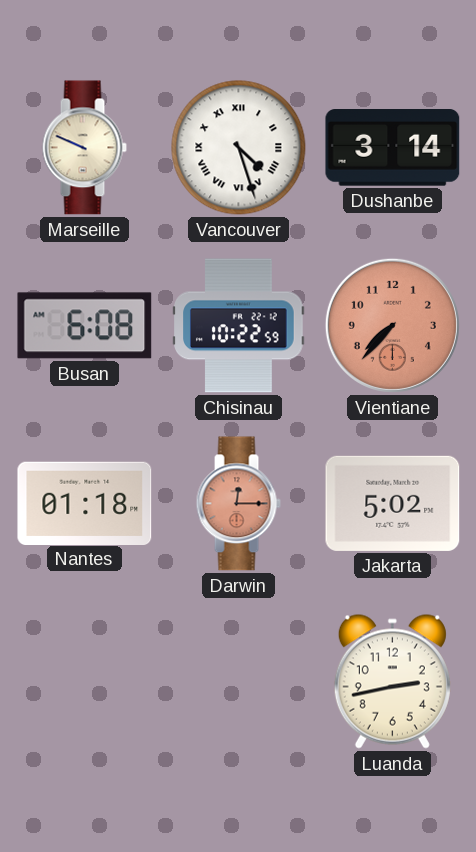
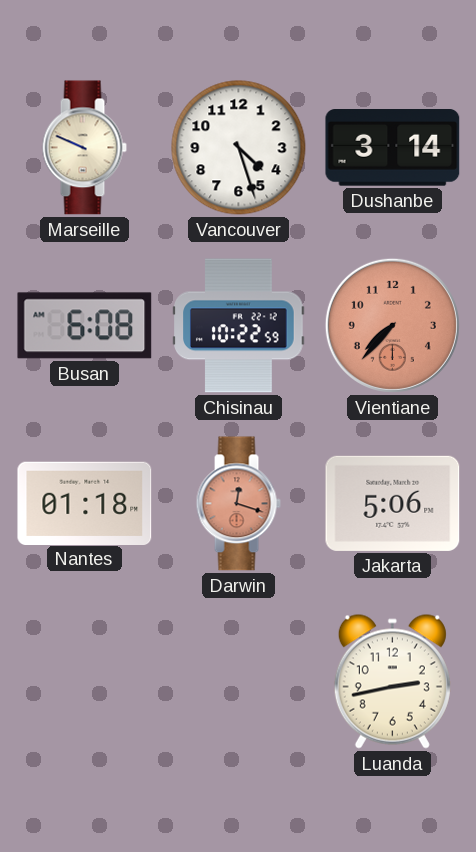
Vancouver numerals: Roman -> Arabic
Darwin: 12:15 -> 12:18
Jakarta: 5:02 -> 5:06
